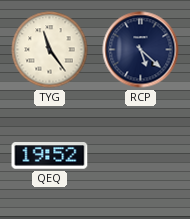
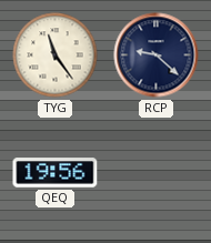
RCP: 5:22 -> 9:22
QEQ: 19:52 -> 19:56
